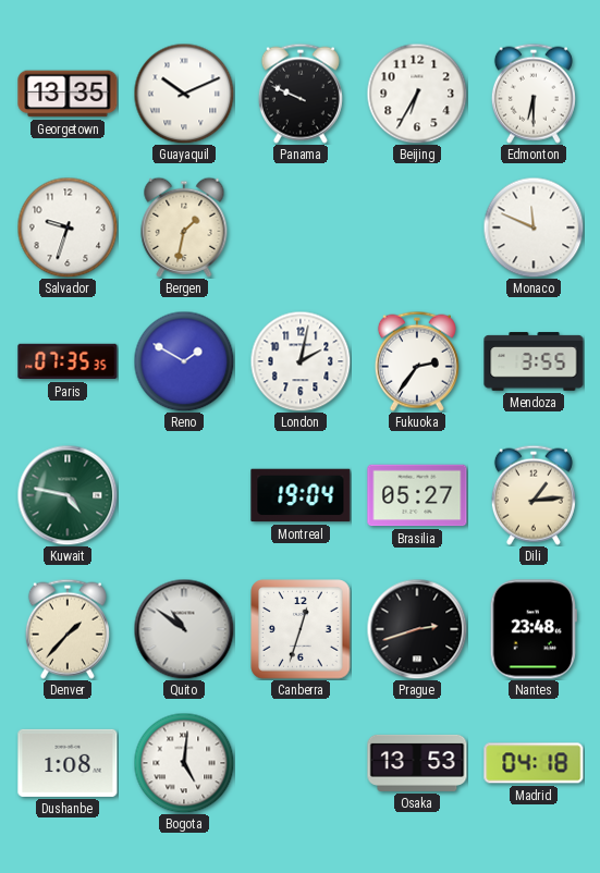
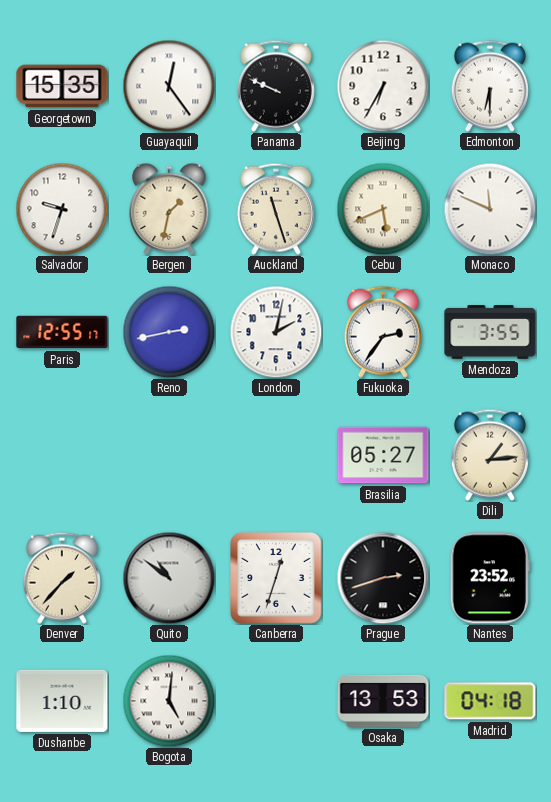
Georgetown: 13:35 -> 15:35
Guayaquil: 10:11 -> 12:24
Auckland: none -> 11:27
Cebu: none -> 5:41
Paris: 07:35 -> 12:55
Reno: 1:50 -> 2:43
Kuwait: 4:47 -> none
Montreal: 19:04 -> none
Nantes: 23:48 -> 23:52
Dushanbe: 1:08 -> 1:10
